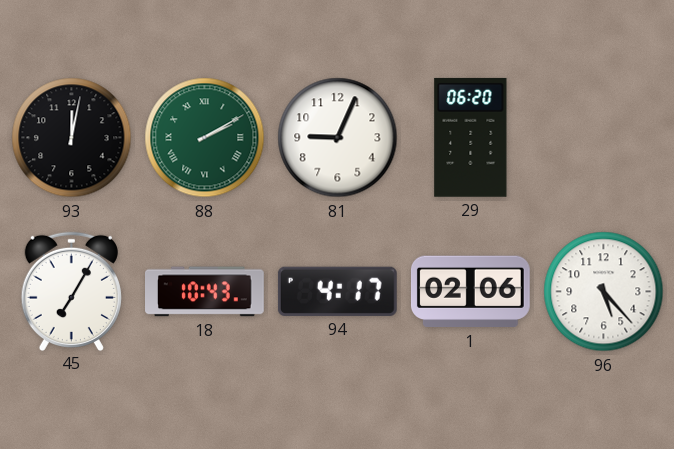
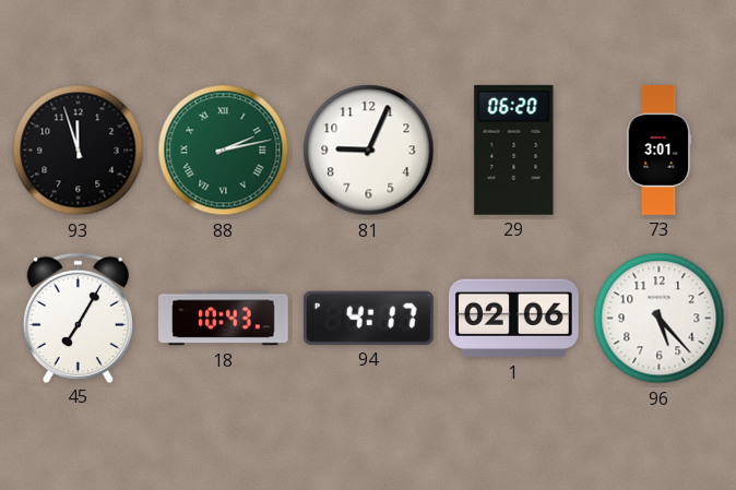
93: 12:02 -> 11:57
88: 2:10 -> 2:13
73: none -> 3:01
